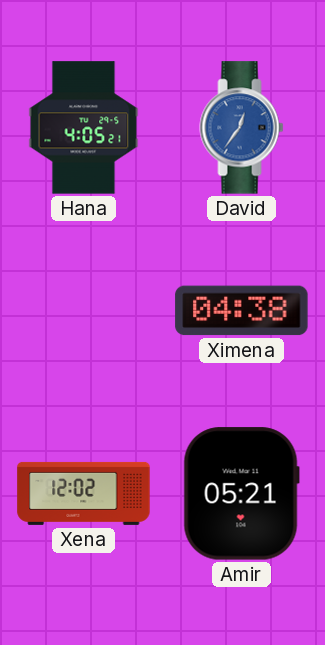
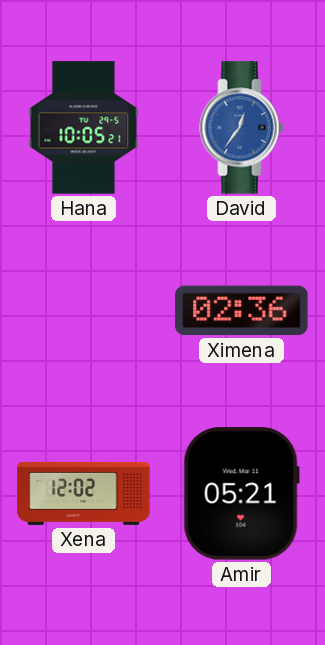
Hana: 4:05 -> 10:05
Ximena: 04:38 -> 02:36
